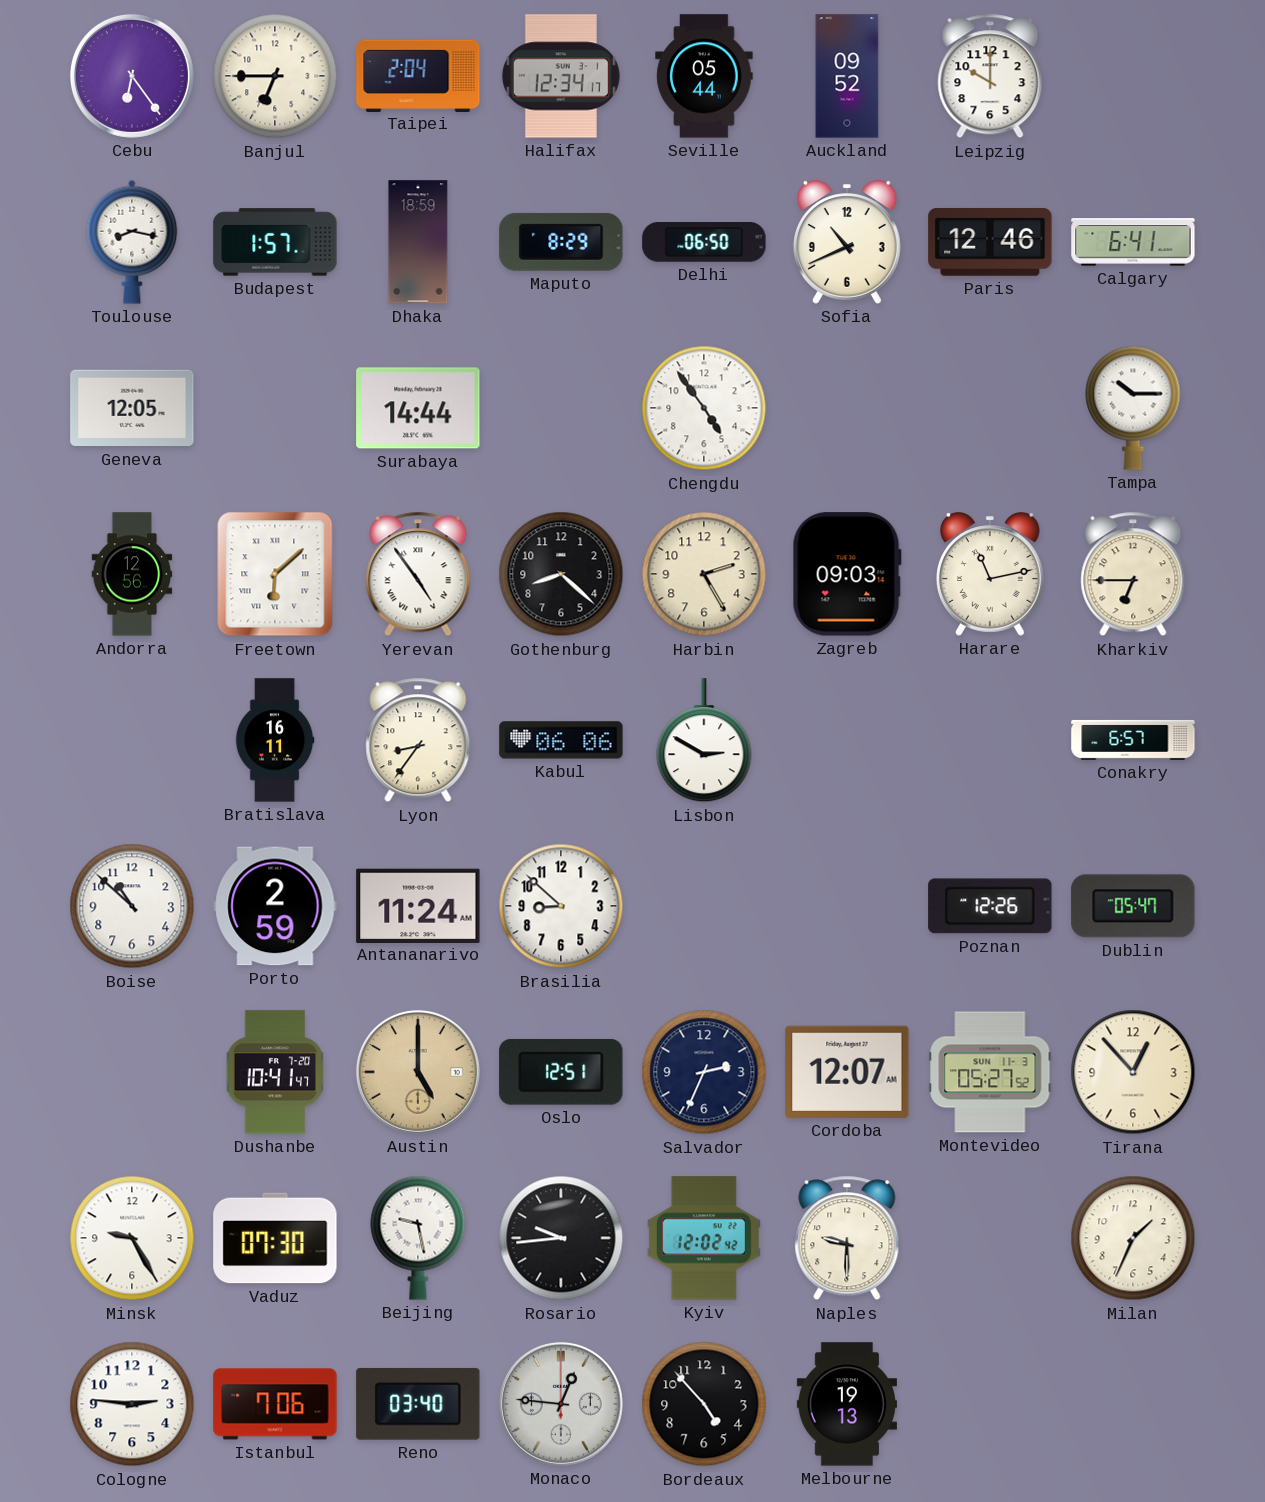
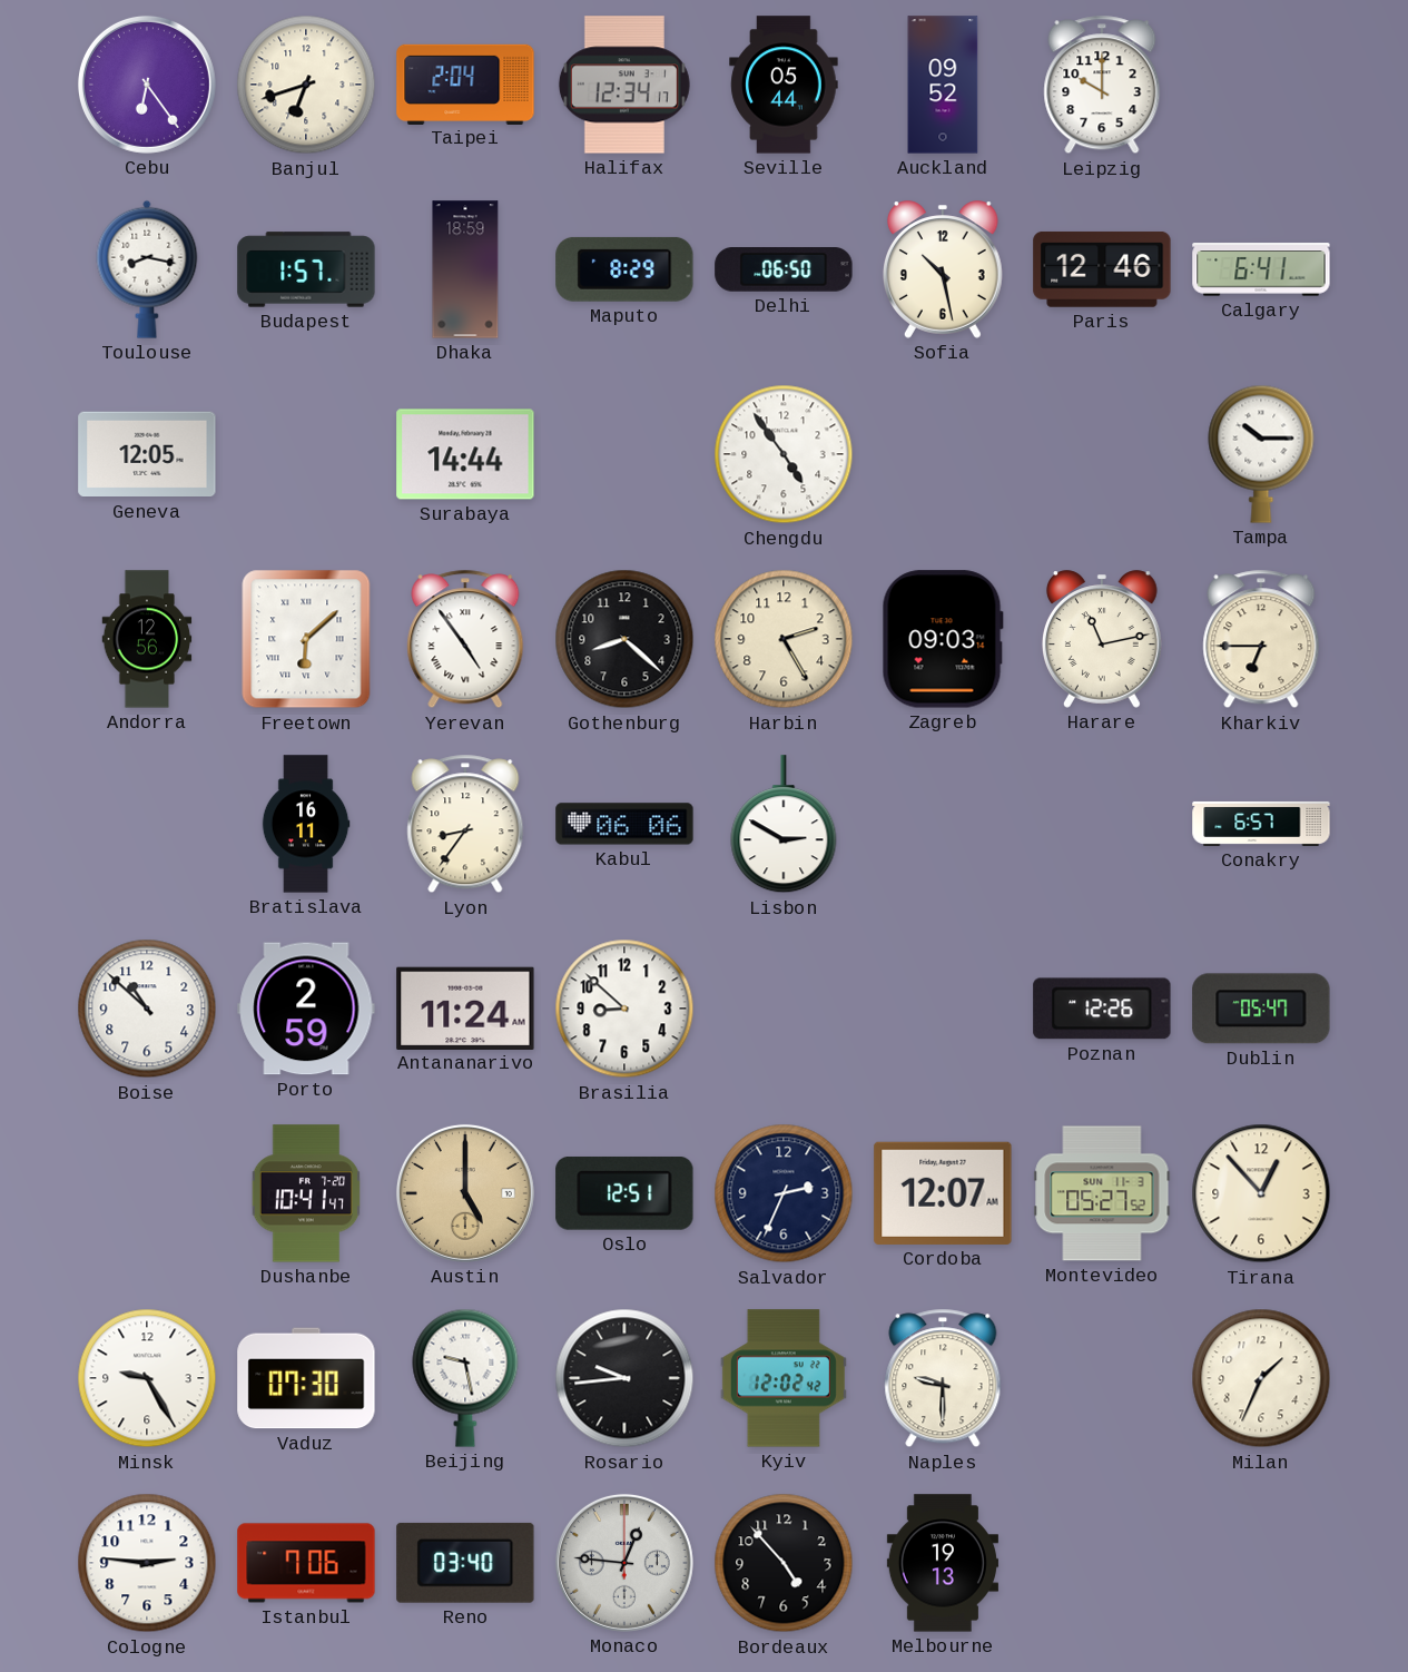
Banjul: 6:45 -> 6:42
Sofia: 10:41 -> 10:28
